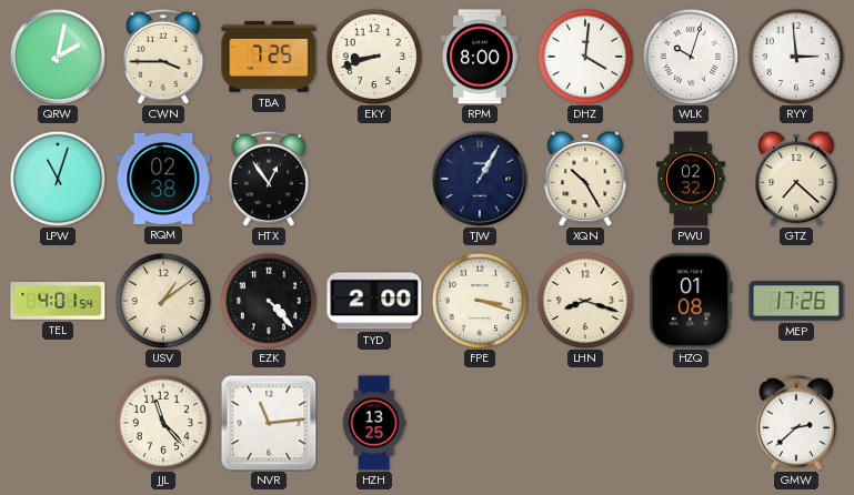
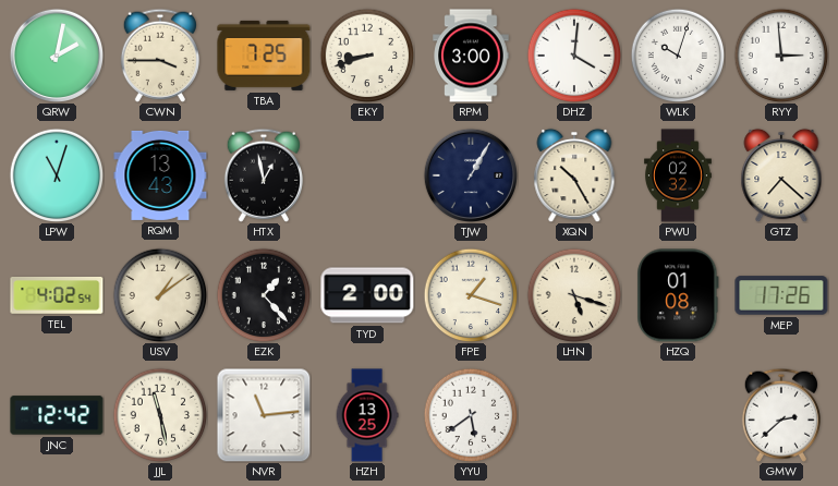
RPM: 8:00 -> 3:00
RQM: 02:38 -> 13:43
HTX: 12:54 -> 12:58
TEL: 4:01 -> 4:02
EZK: 4:23 -> 1:23
FPE: 3:18 -> 1:18
LHN: 8:18 -> 5:18
JNC: none -> 12:42
JJL: 11:23 -> 11:28
YYU: none -> 5:39
